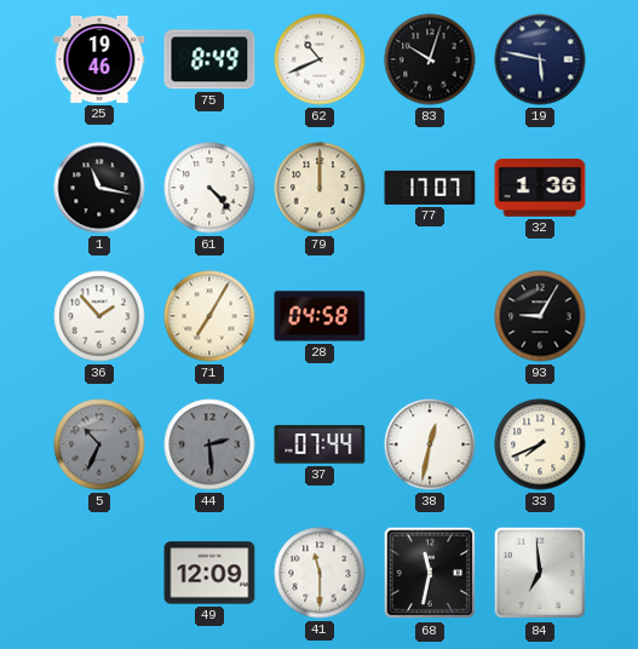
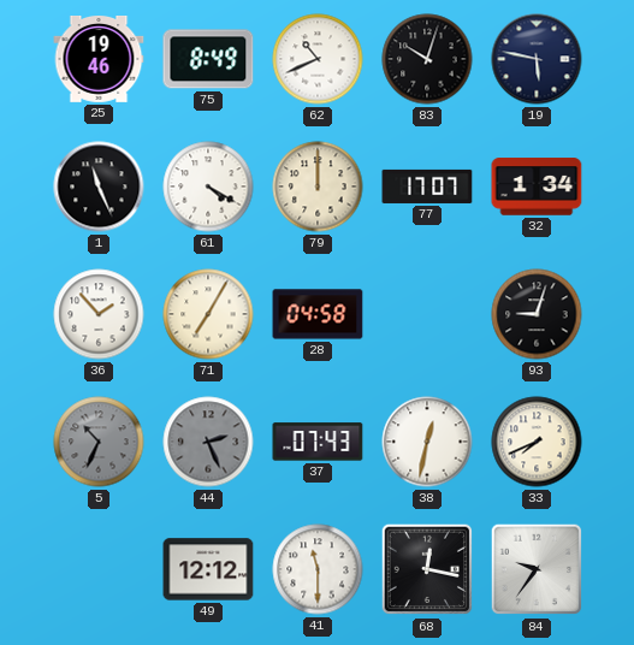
1: 11:17 -> 11:26
61: 4:23 -> 4:20
32: 1:36 -> 1:34
93: 9:05 -> 9:03
44: 2:29 -> 2:26
37: 07:44 -> 07:43
49: 12:09 -> 12:12
68: 11:32 -> 12:17
84: 6:59 -> 9:36
